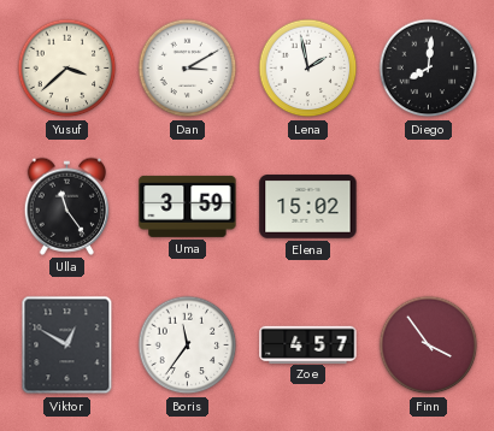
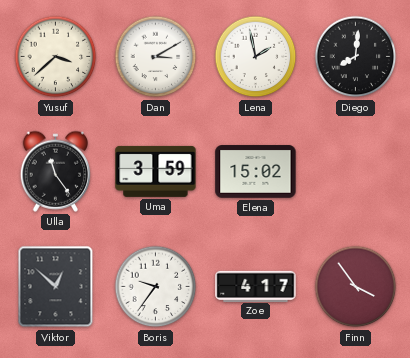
Viktor: 12:50 -> 12:52
Boris: 11:36 -> 9:36
Zoe: 4:57 -> 4:17
